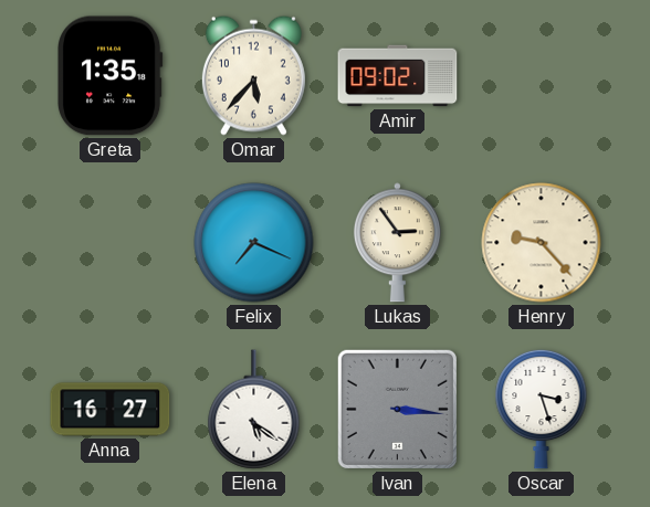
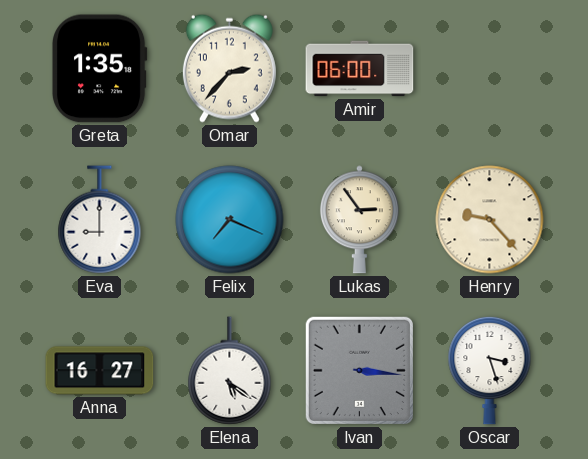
Omar: 5:37 -> 2:37
Amir: 09:02 -> 06:00
Eva: none -> 9:00
